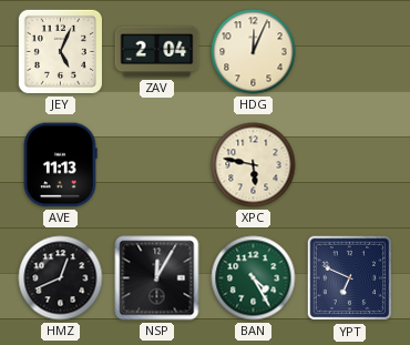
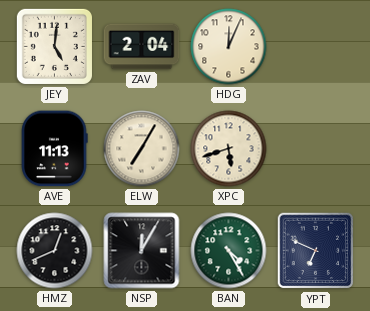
JEY: 5:04 -> 5:01
ELW: none -> 7:05
XPC: 5:47 -> 5:42
